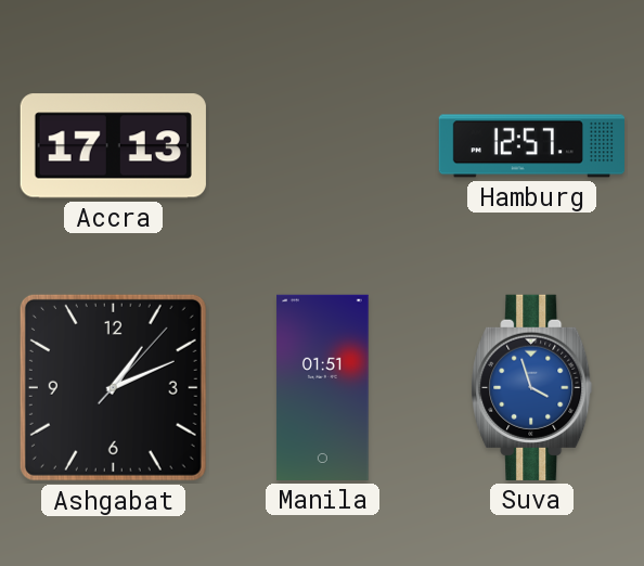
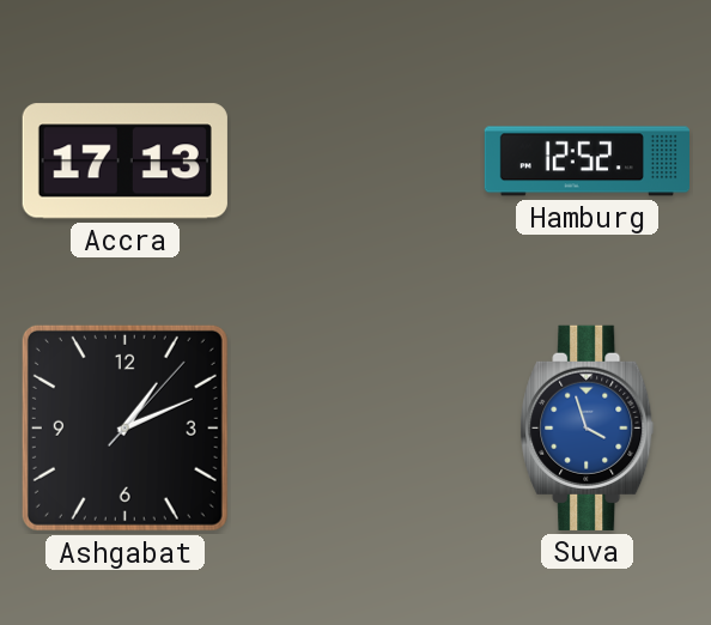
Hamburg: 12:57 -> 12:52
Manila: 01:51 -> none
